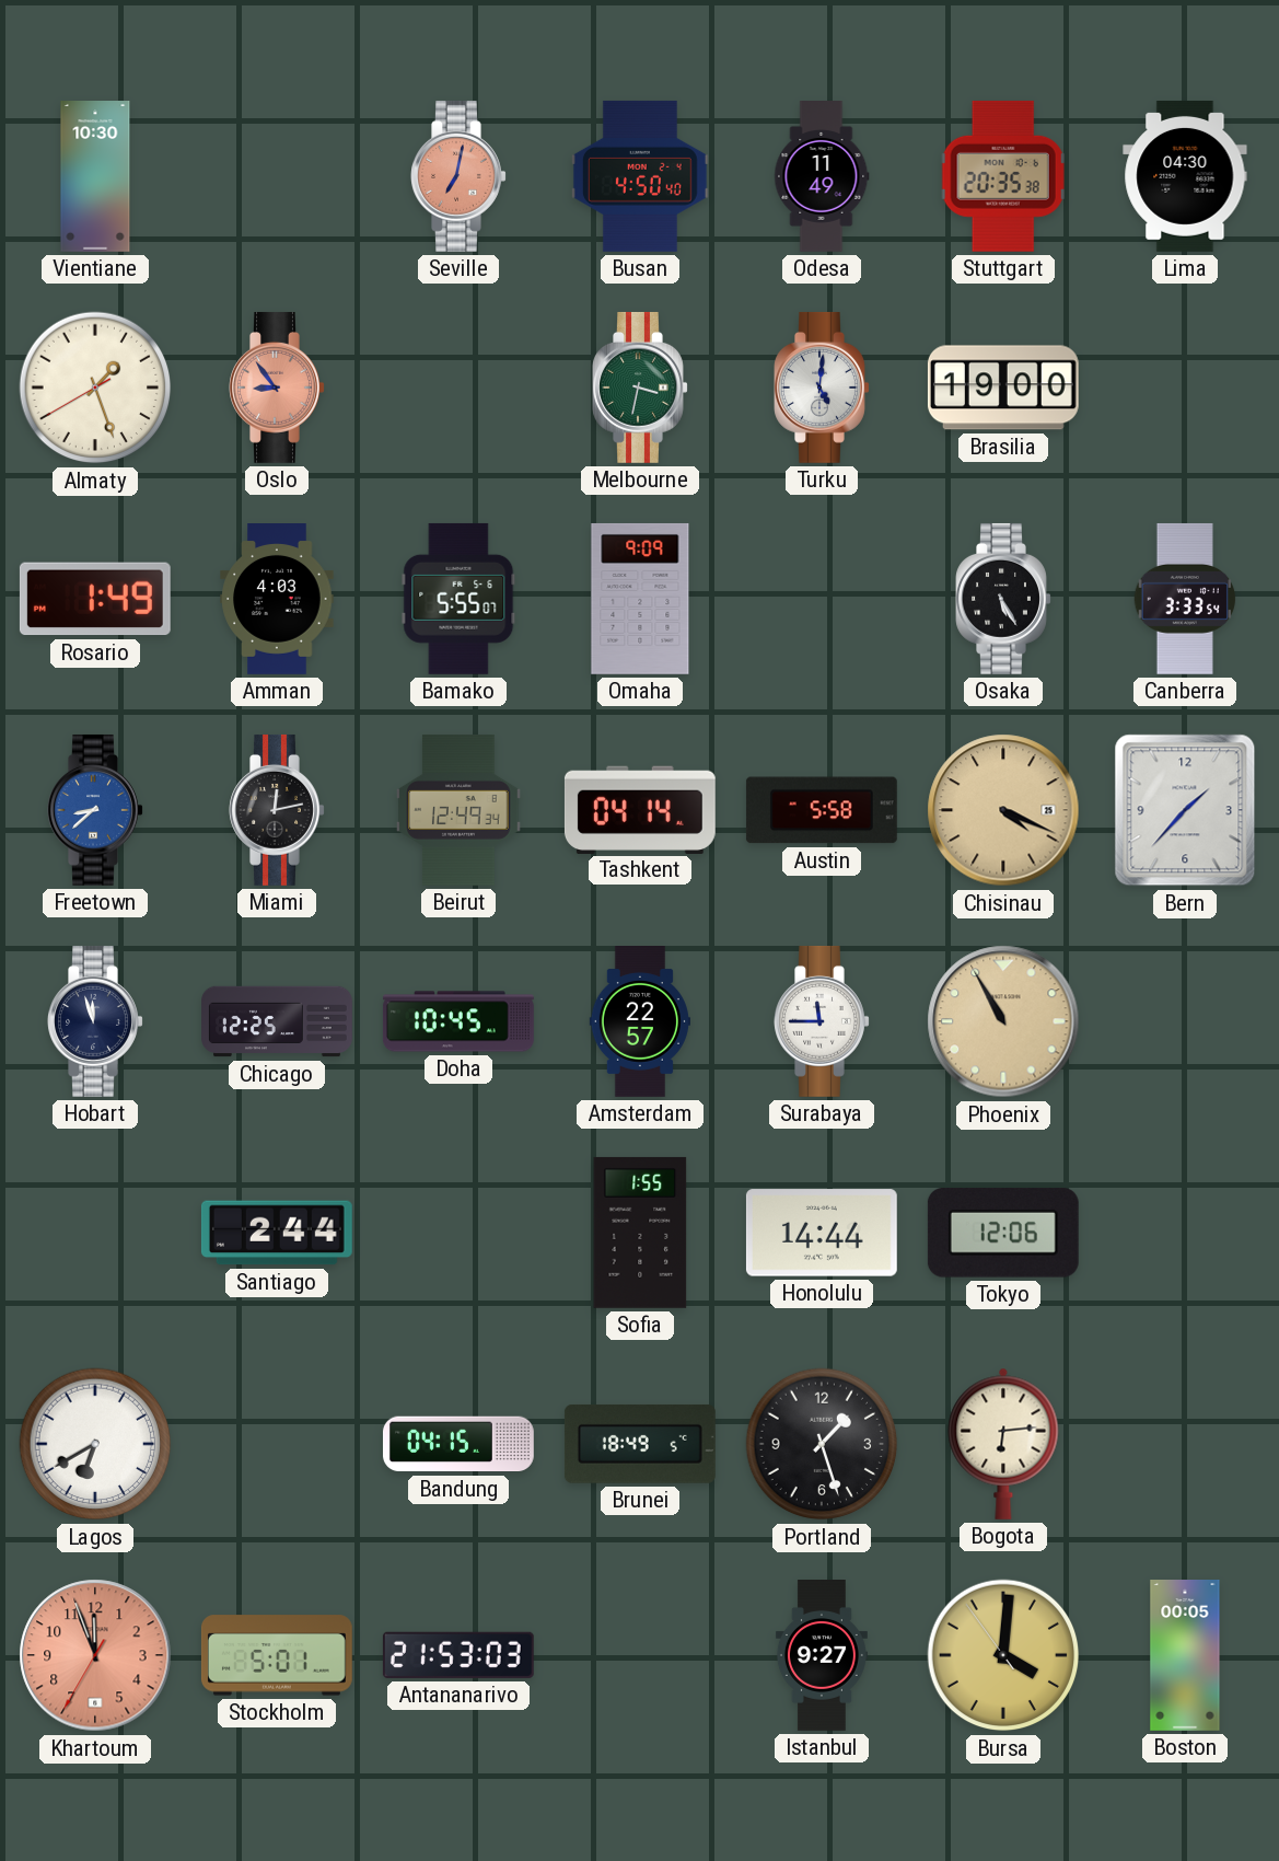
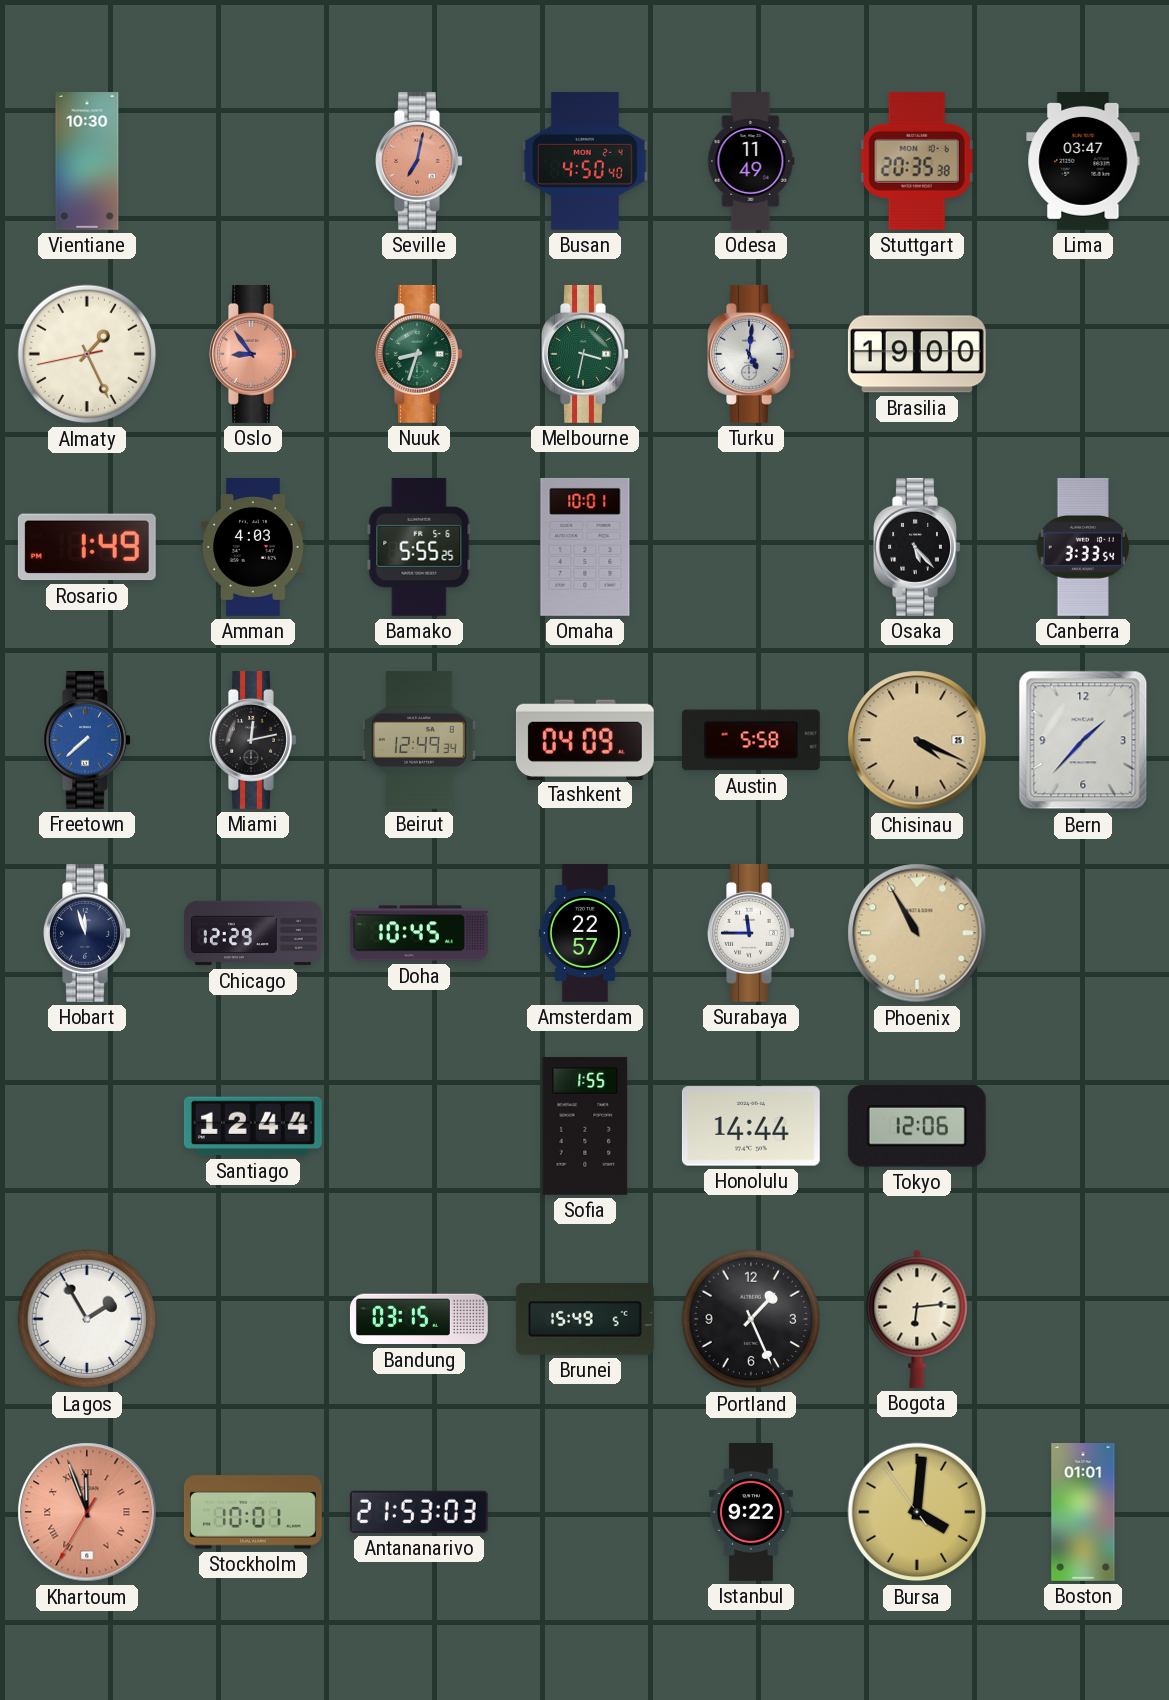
Lima: 04:30 -> 03:47
Almaty: 1:26 -> 1:25
Nuuk: none -> 8:33
Bamako: 5:55:07 -> 5:55:25
Omaha: 9:09 -> 10:01
Osaka: 5:25 -> 5:23
Freetown: 8:38 -> 7:38
Tashkent: 04:14 -> 04:09
Chicago: 12:25 -> 12:29
Santiago: 2:44 -> 12:44
Lagos: 6:40 -> 1:55
Bandung: 04:15 -> 03:15
Brunei: 18:49 -> 15:49
Portland: 1:27 -> 1:26
Khartoum numerals: Arabic -> Roman
Stockholm: 5:01 -> 10:01
Istanbul: 9:27 -> 9:22
Boston: 00:05 -> 01:01
